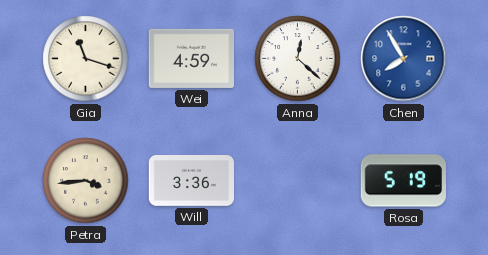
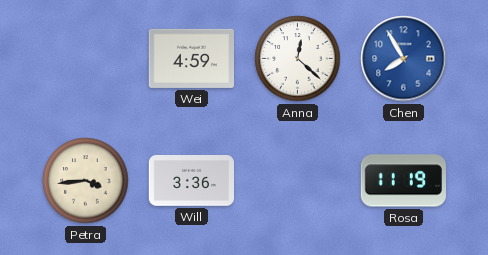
Gia: 11:18 -> none
Rosa: 5:19 -> 11:19
